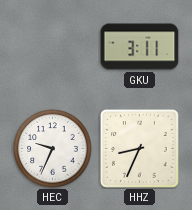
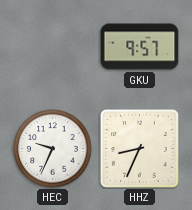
GKU: 3:11 -> 9:57
